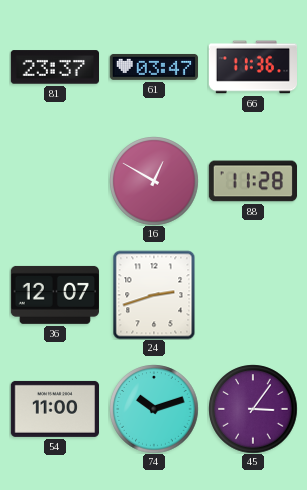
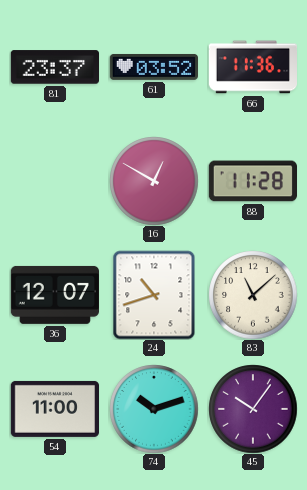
61: 03:47 -> 03:52
24: 2:42 -> 10:42
83: none -> 11:08
45: 3:06 -> 10:06
